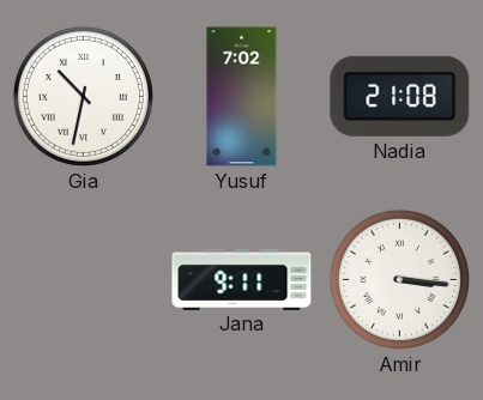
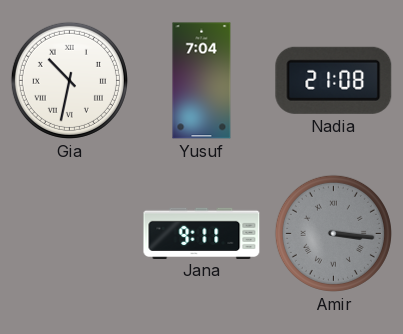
Yusuf: 7:02 -> 7:04
Amir dial: white -> grey
